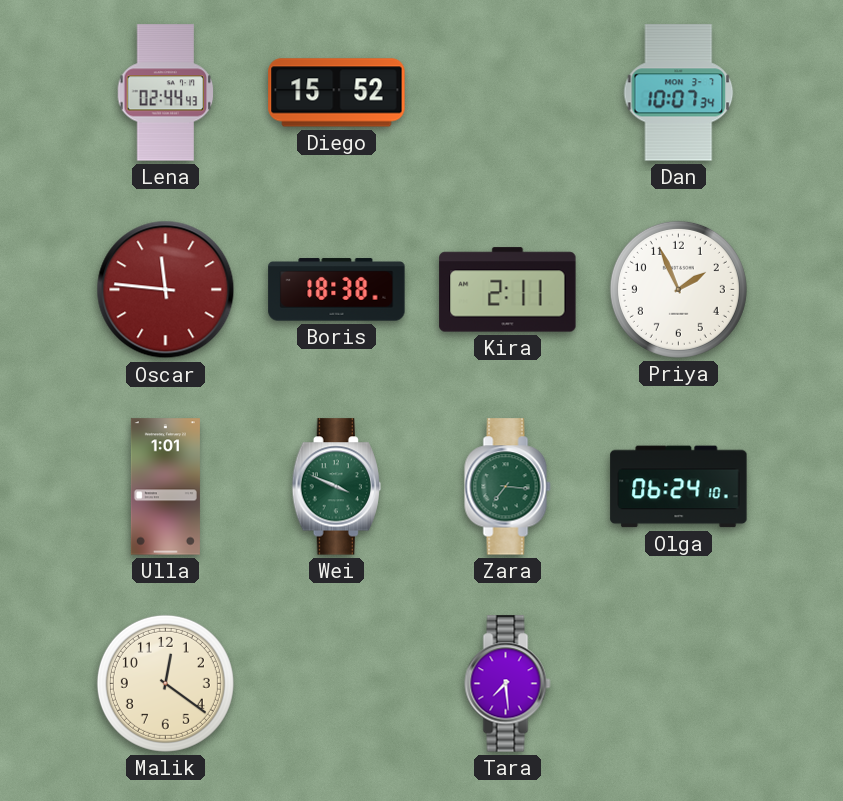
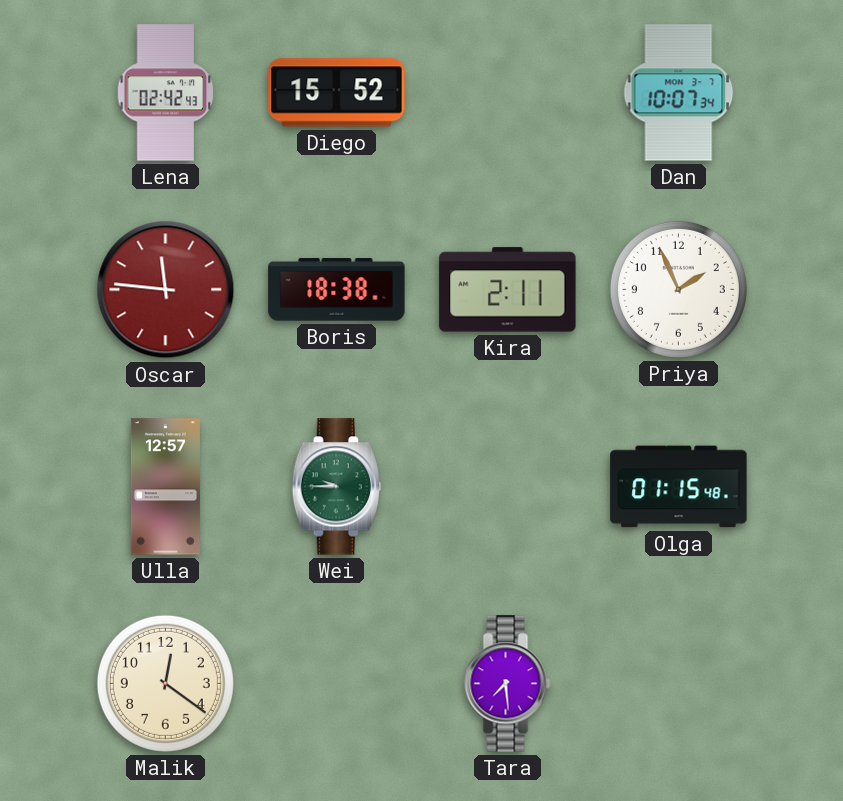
Lena: 02:44 -> 02:42
Ulla: 1:01 -> 12:57
Wei: 3:49 -> 9:45
Zara: 7:16 -> none
Olga: 06:24 -> 01:15
